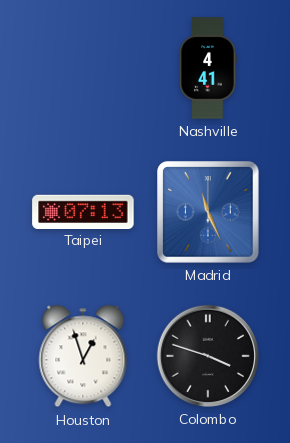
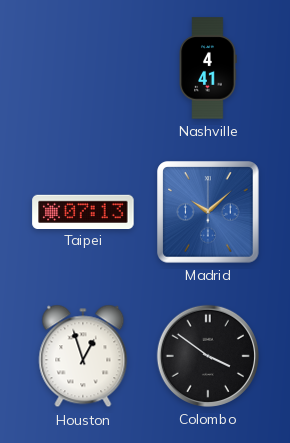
Madrid: 11:26 -> 10:08
Colombo: 3:48 -> 3:51
